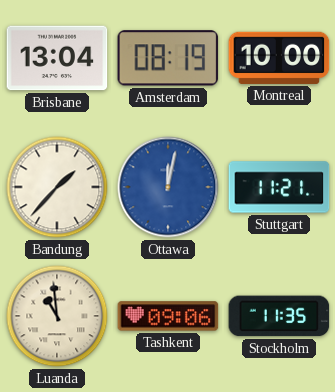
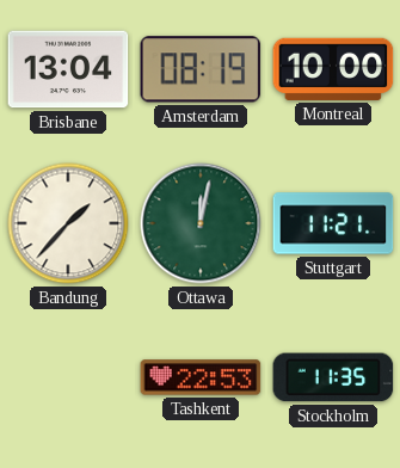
Ottawa dial: blue -> green
Luanda: 10:59 -> none
Tashkent: 09:06 -> 22:53
